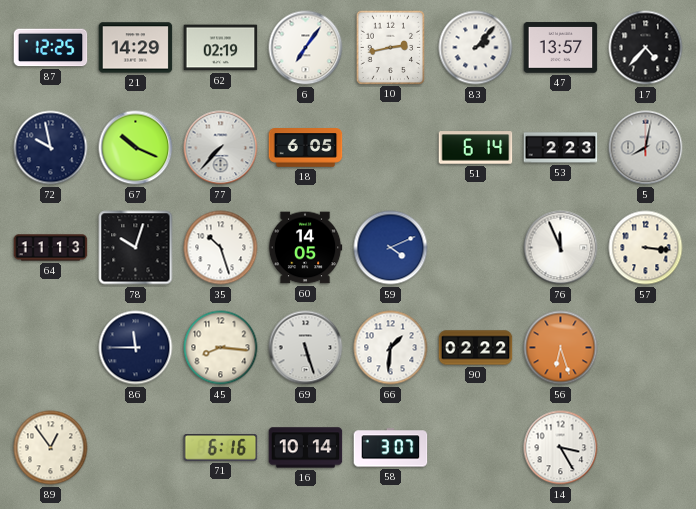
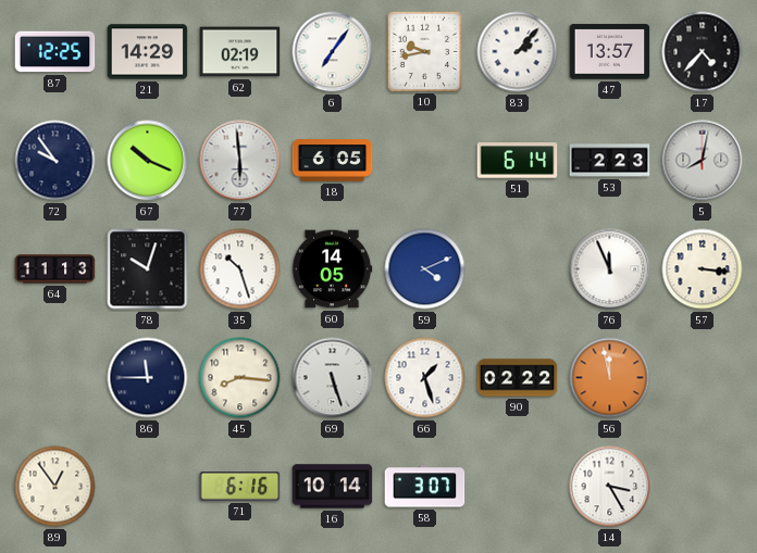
10: 2:43 -> 9:43
72: 9:58 -> 9:54
77: 7:37 -> 5:59
66: 1:31 -> 1:27
56: 6:27 -> 11:58
